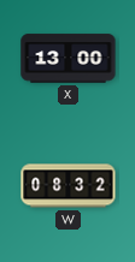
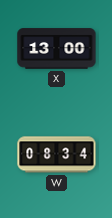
W: 08:32 -> 08:34
